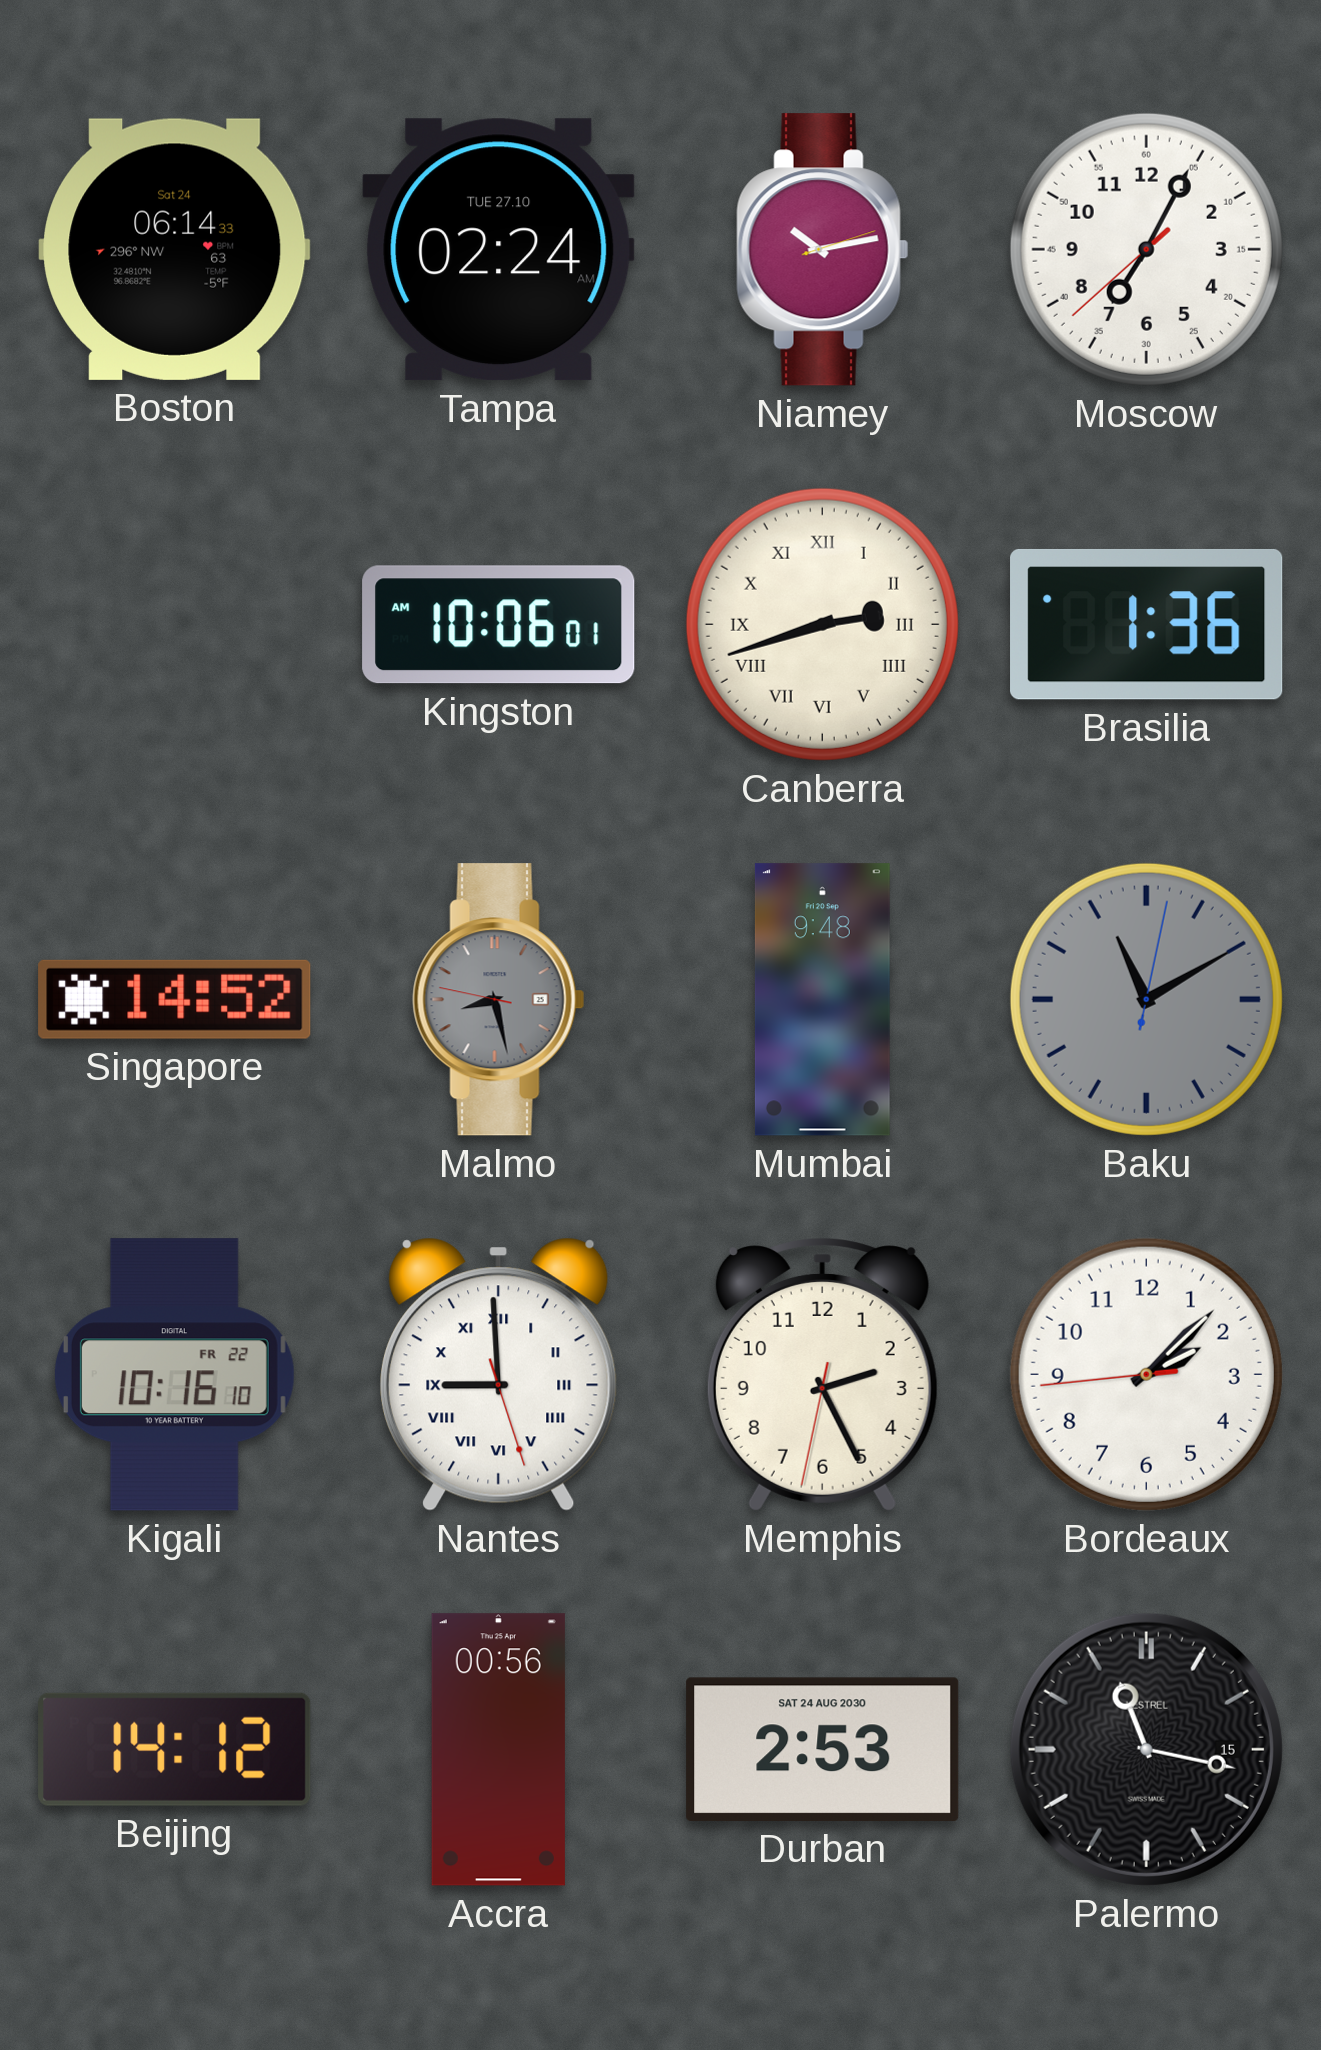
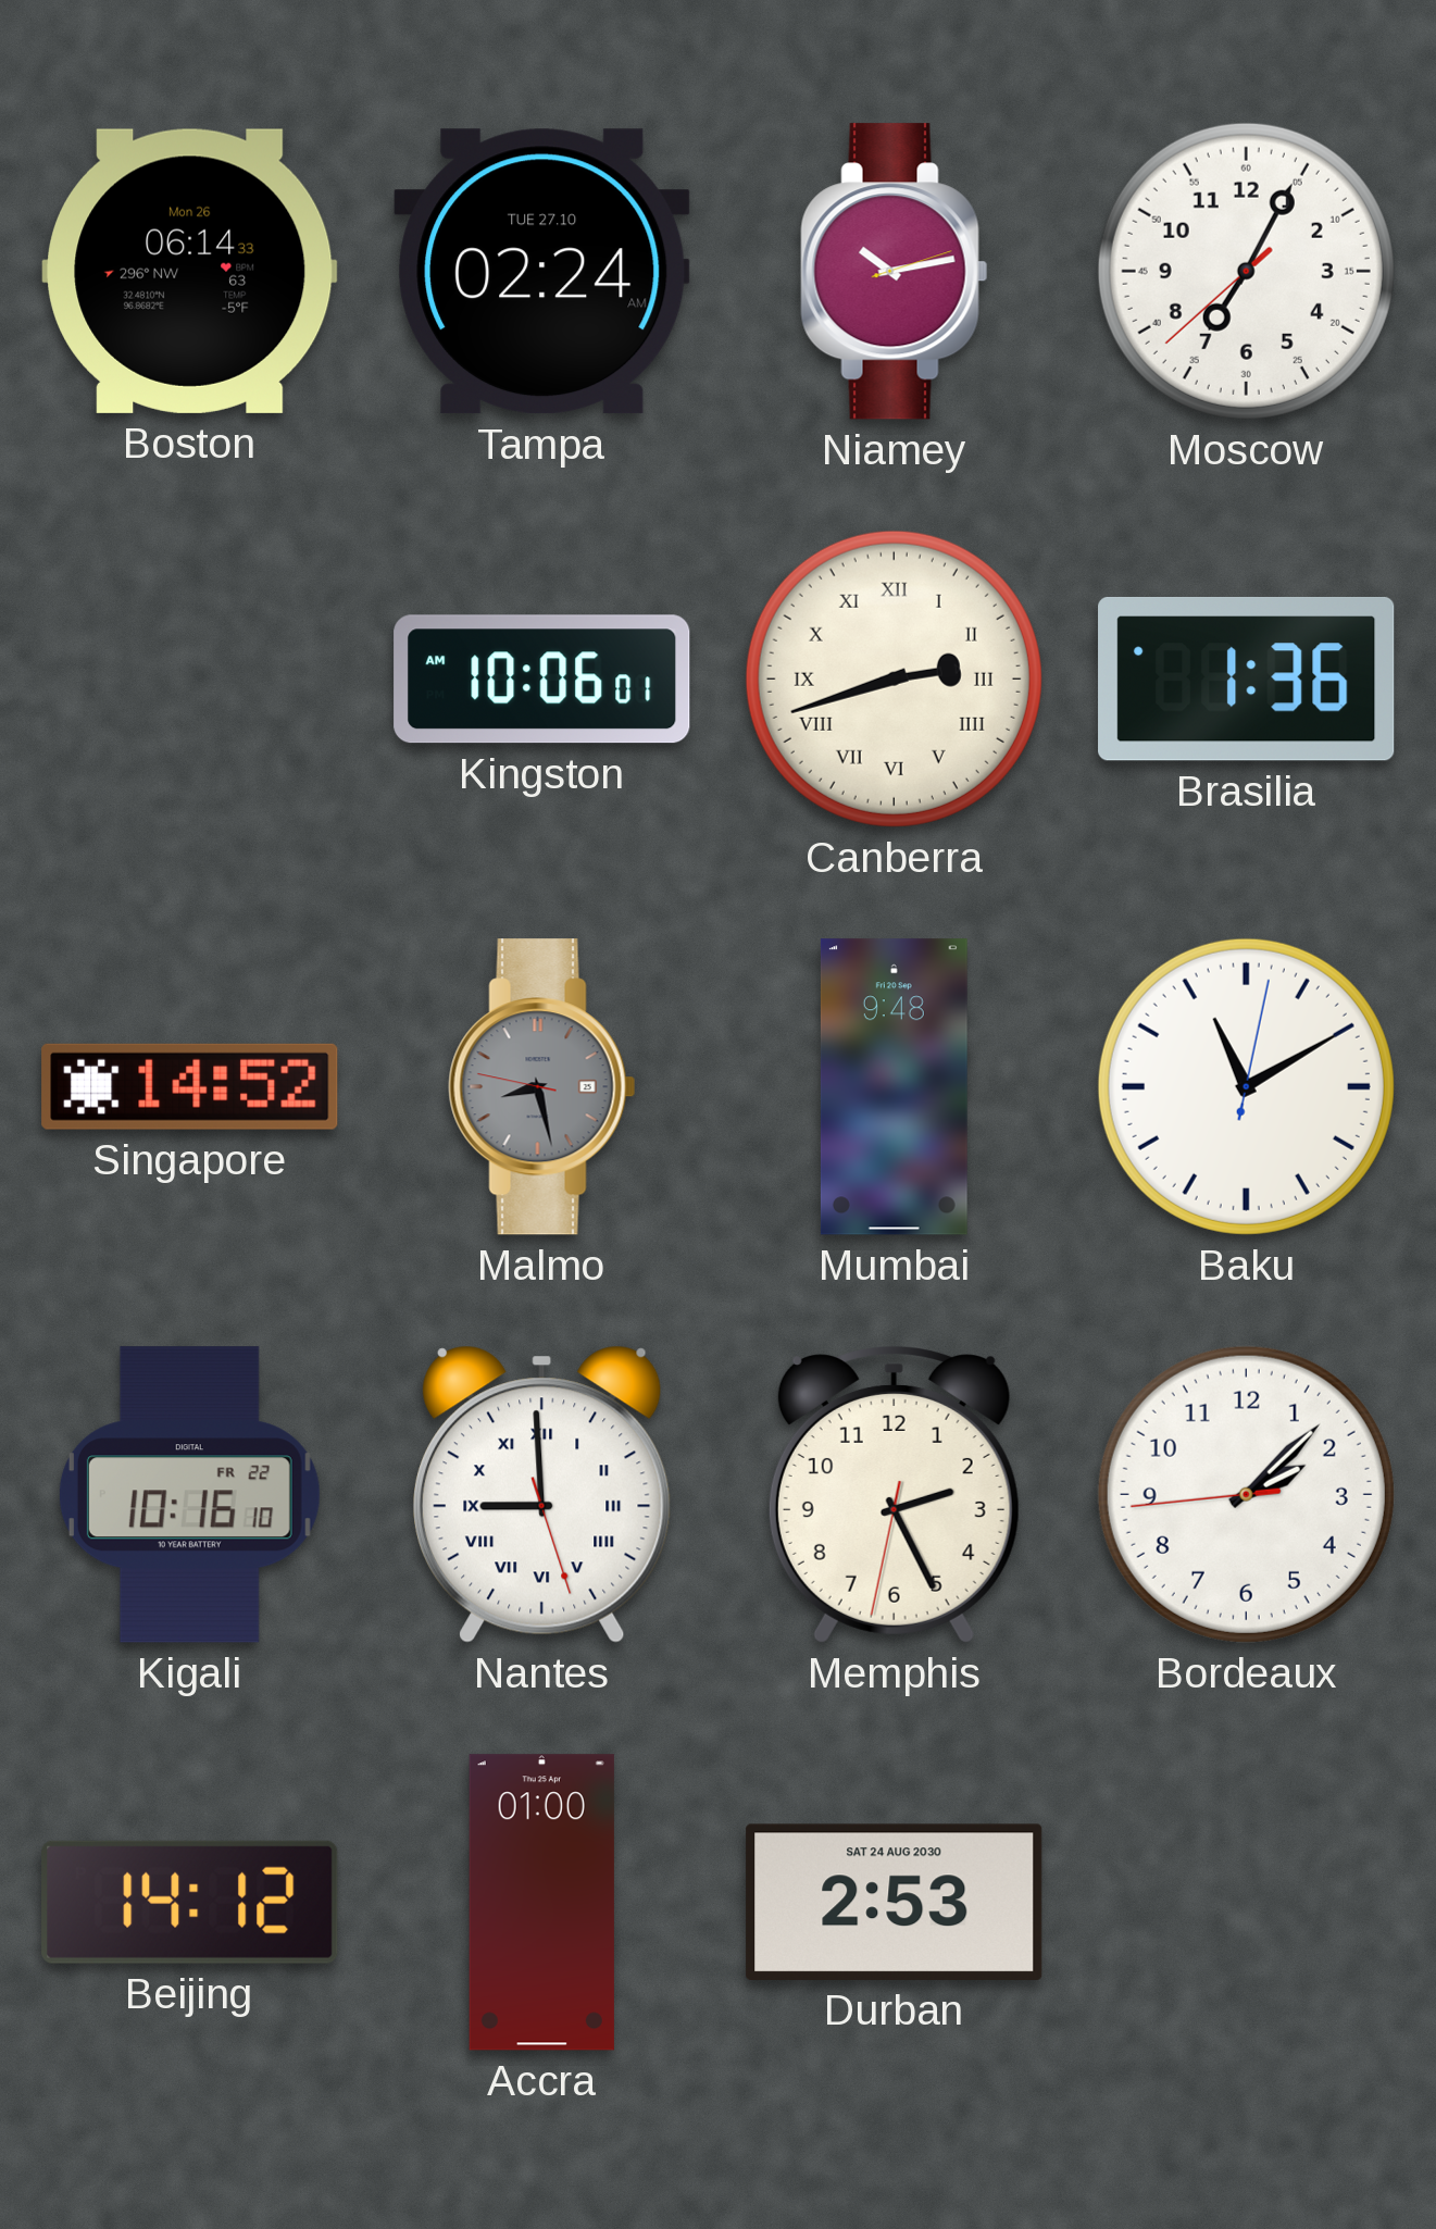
Boston date: Sat 24 -> Mon 26
Baku dial: grey -> white
Accra: 00:56 -> 01:00
Palermo: 11:17 -> none
